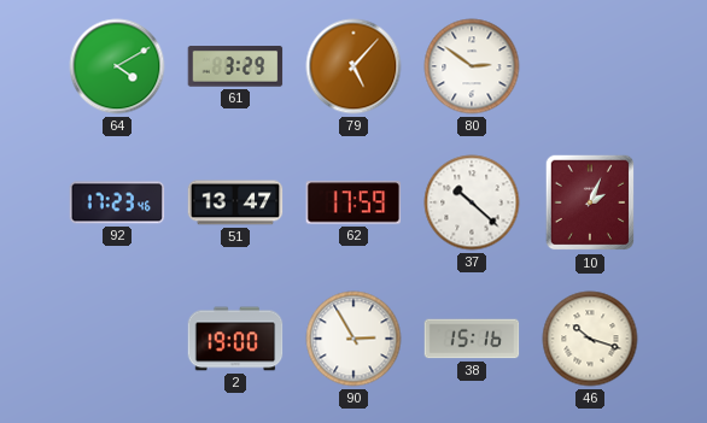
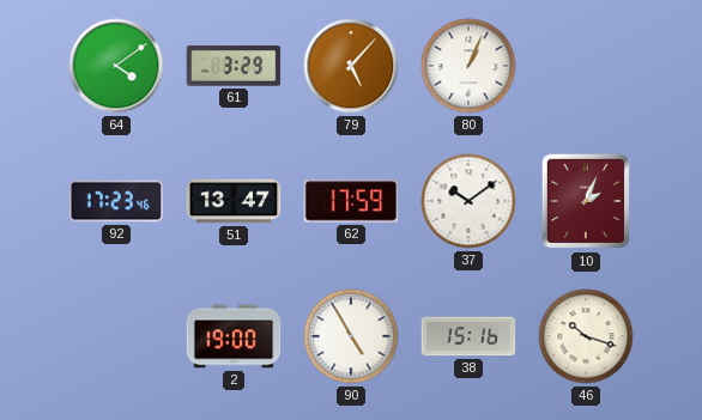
64: 4:10 -> 4:09
80: 2:51 -> 1:04
37: 10:22 -> 10:09
90: 2:55 -> 4:55
